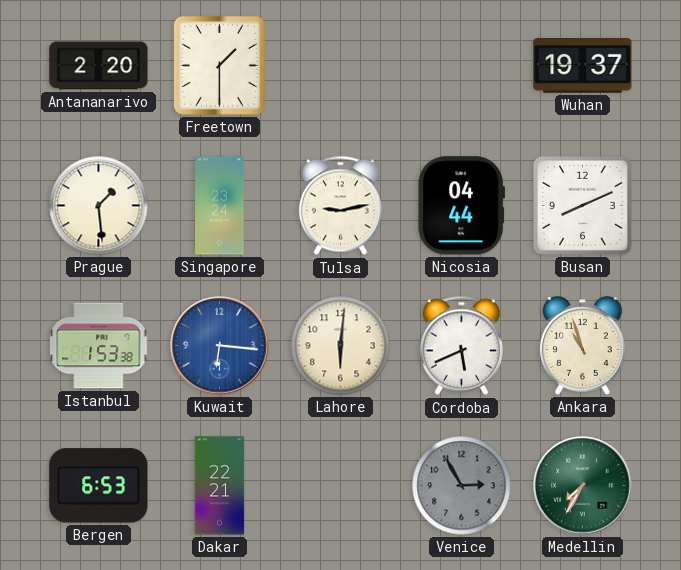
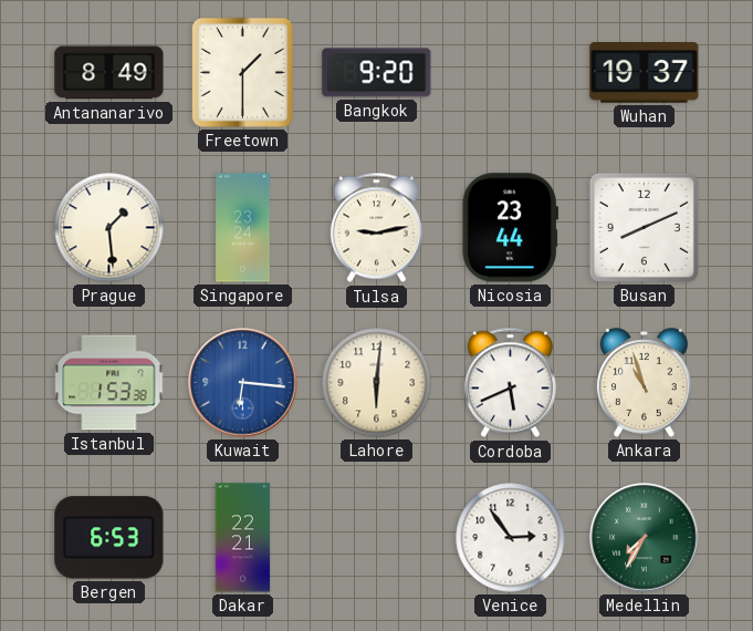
Antananarivo: 2:20 -> 8:49
Bangkok: none -> 9:20
Nicosia: 04:44 -> 23:44
Venice: 2:55 -> 2:54
Venice dial: grey -> white
